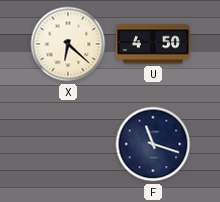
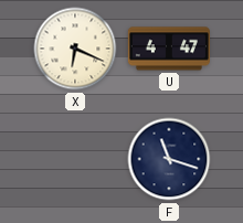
X: 6:22 -> 6:19
U: 4:50 -> 4:47
